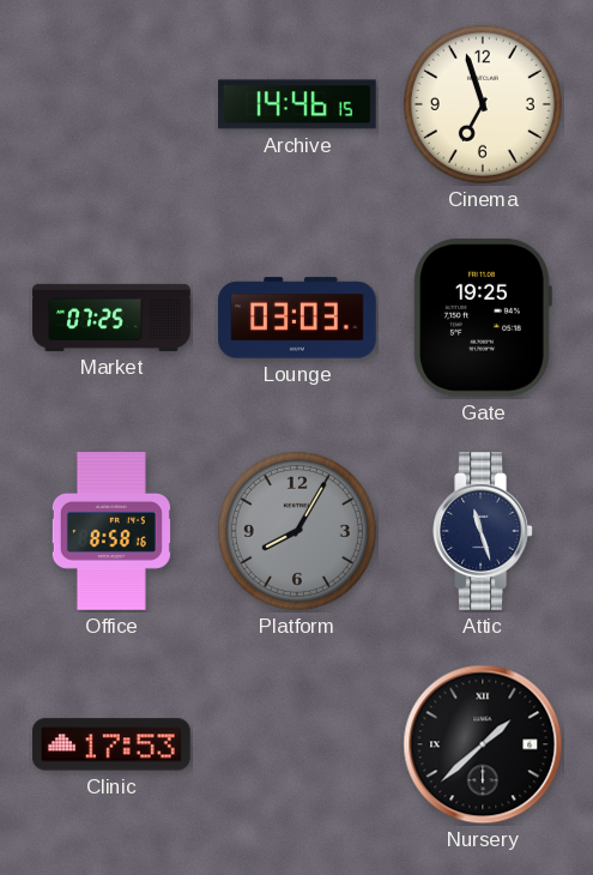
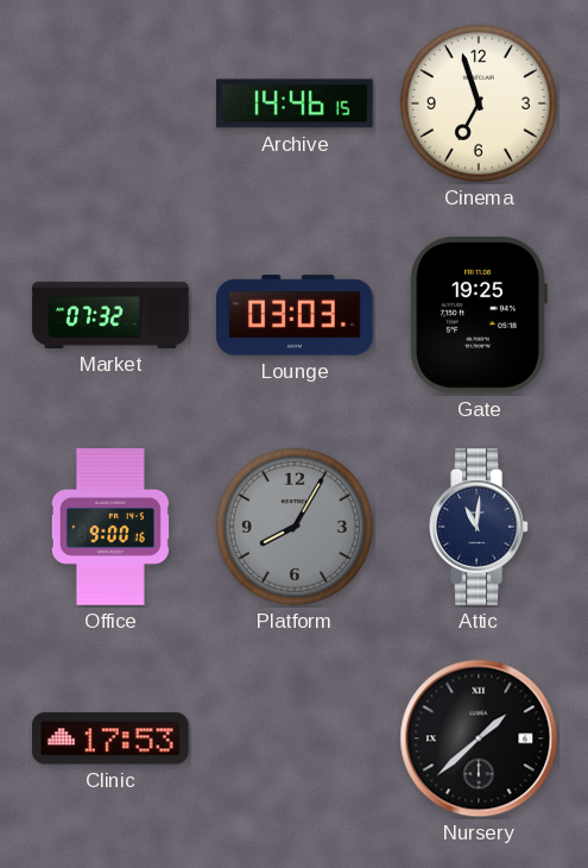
Market: 07:25 -> 07:32
Office: 8:58 -> 9:00
Attic: 11:27 -> 11:01
